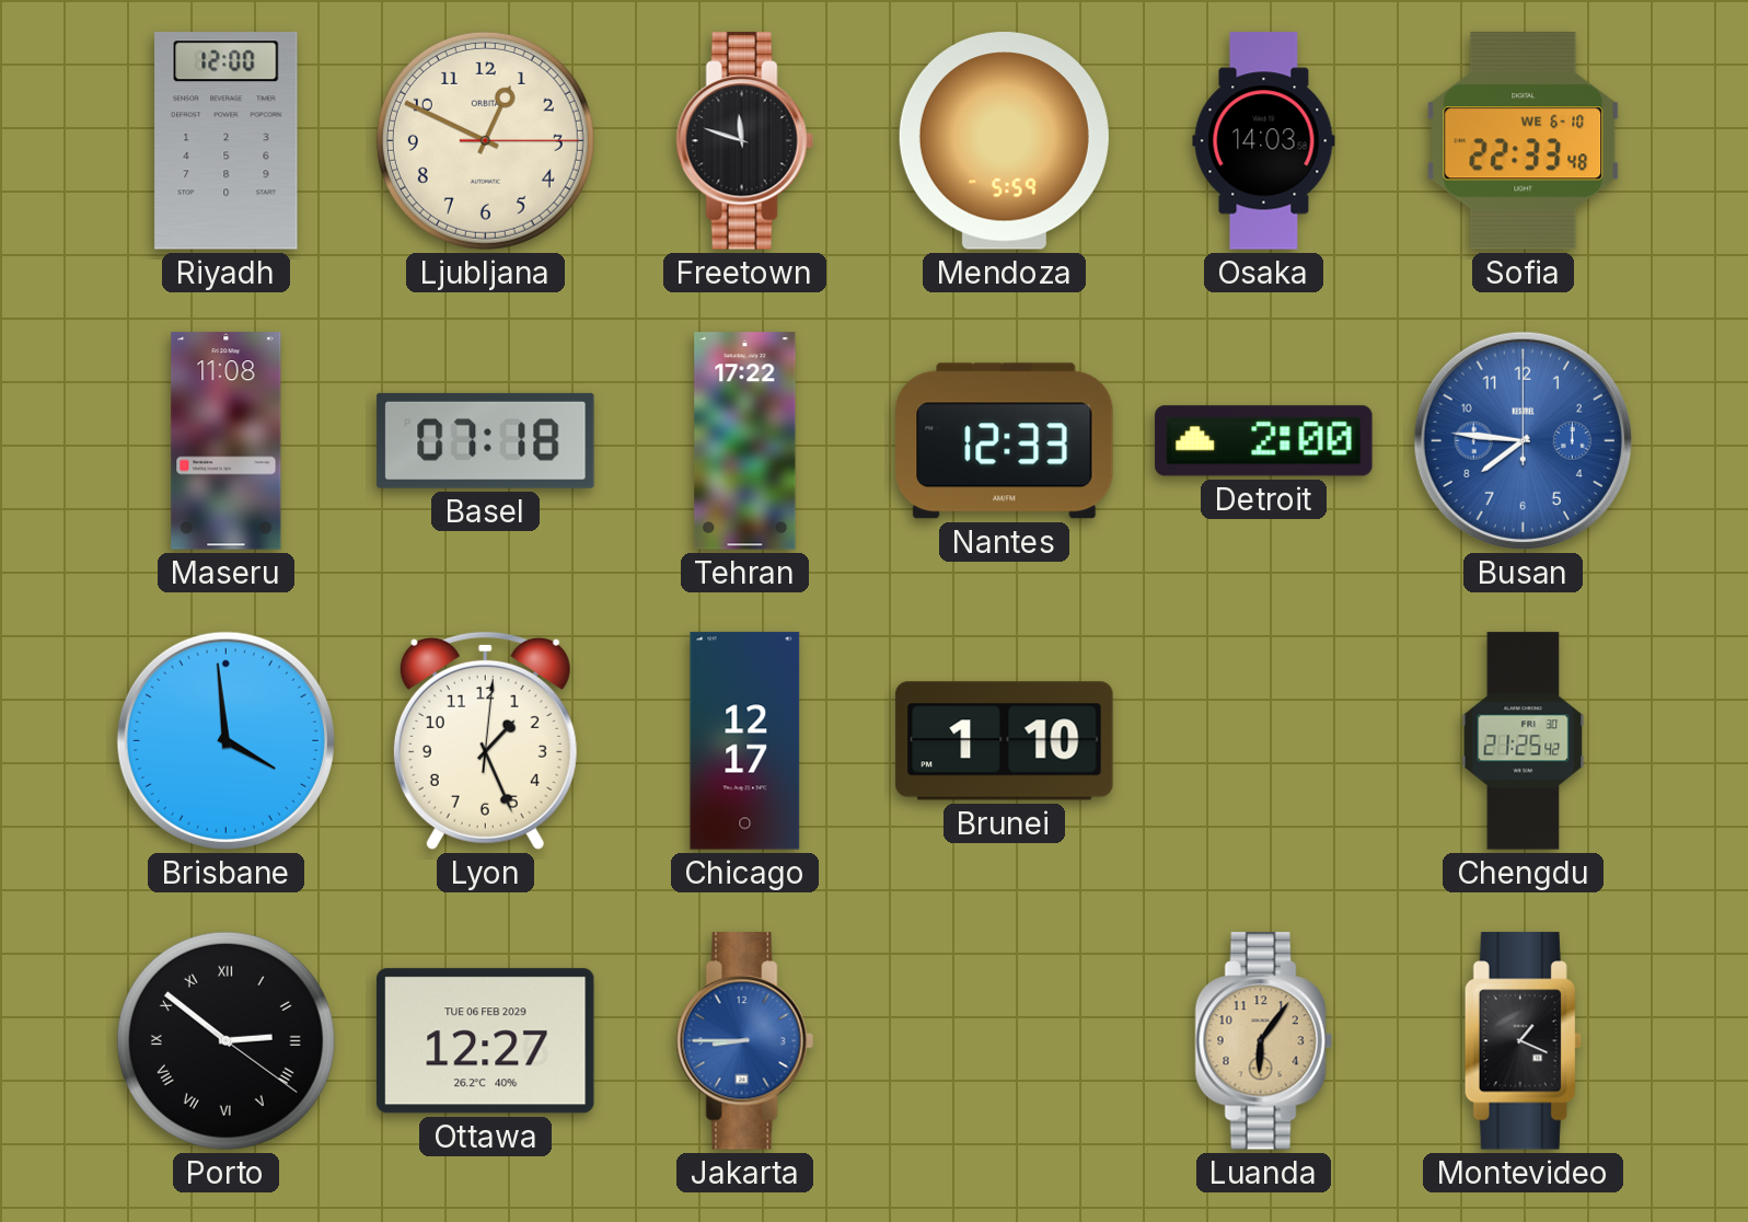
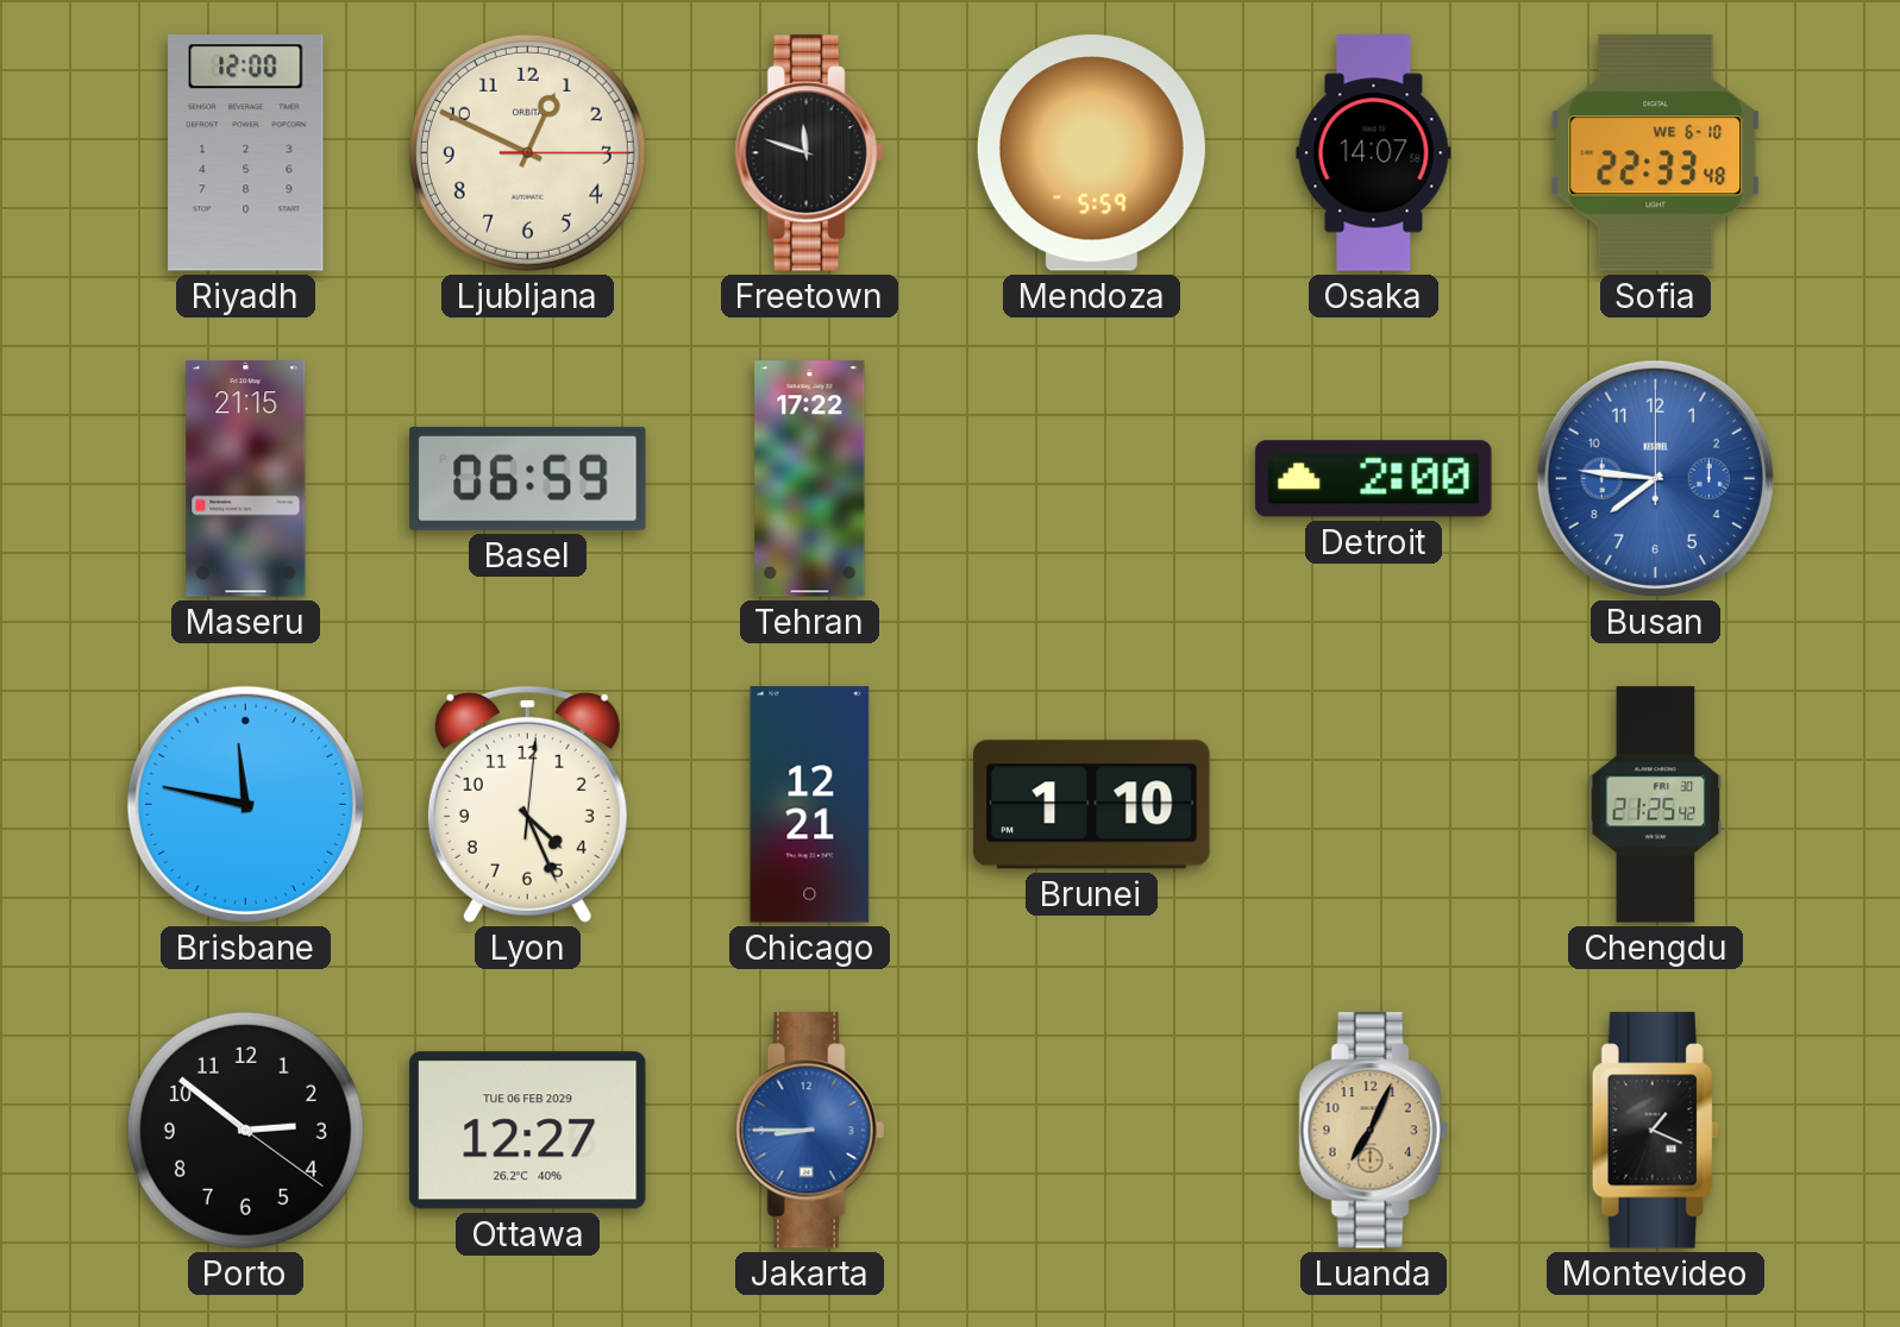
Osaka: 14:03 -> 14:07
Maseru: 11:08 -> 21:15
Basel: 07:18 -> 06:59
Nantes: 12:33 -> none
Brisbane: 3:59 -> 11:47
Lyon: 1:26 -> 4:26
Chicago: 12:17 -> 12:21
Porto numerals: Roman -> Arabic
Luanda: 6:06 -> 7:04
